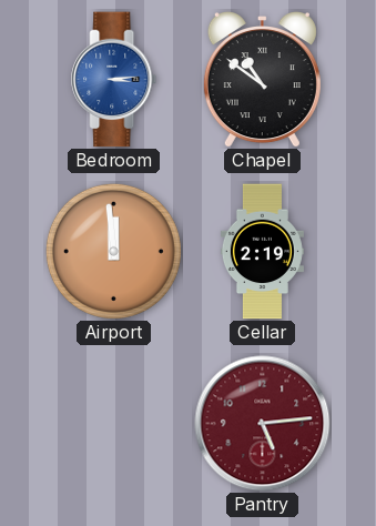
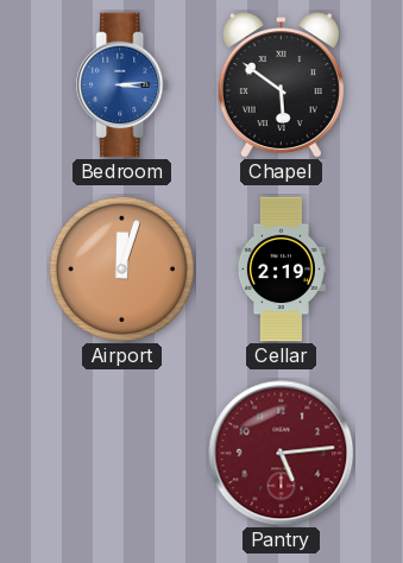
Chapel: 10:51 -> 5:51
Airport: 11:59 -> 12:03
